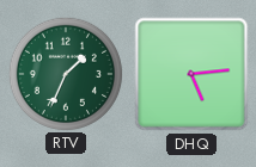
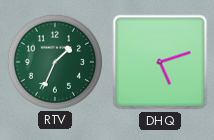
DHQ: 5:14 -> 5:12
